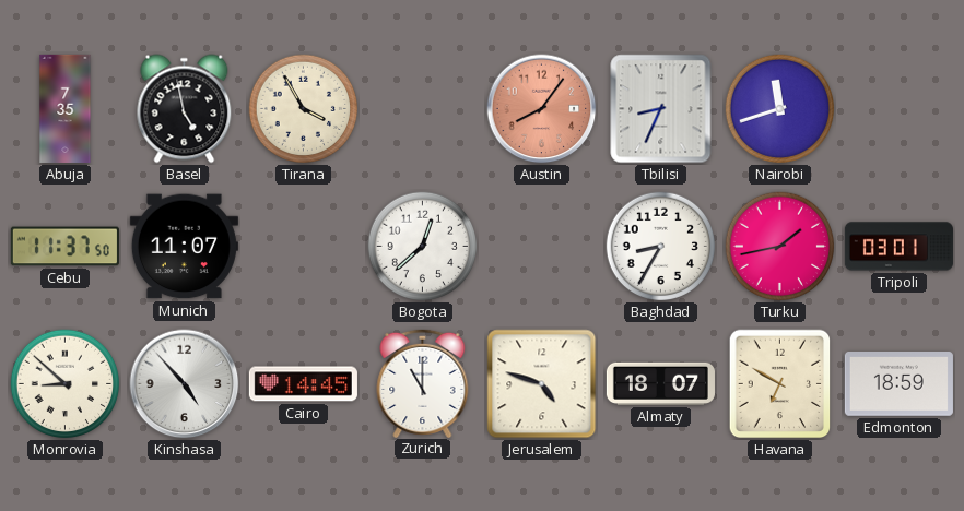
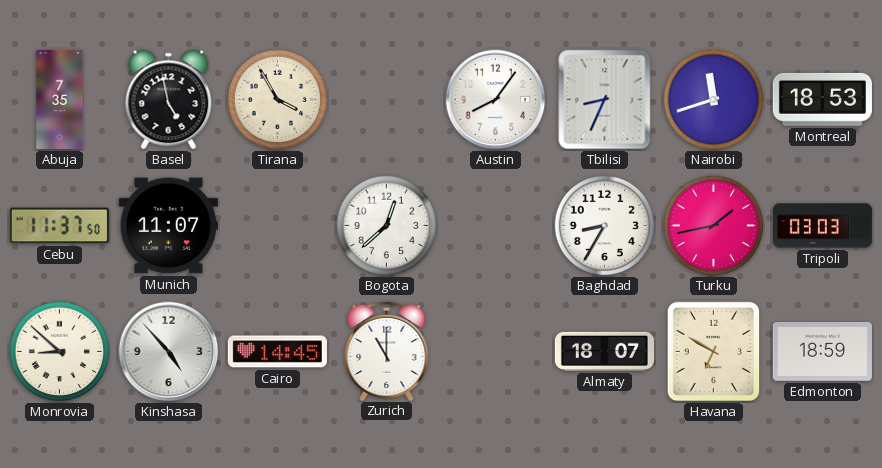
Austin dial: salmon -> white
Montreal: none -> 18:53
Tripoli: 03:01 -> 03:03
Jerusalem: 4:48 -> none
